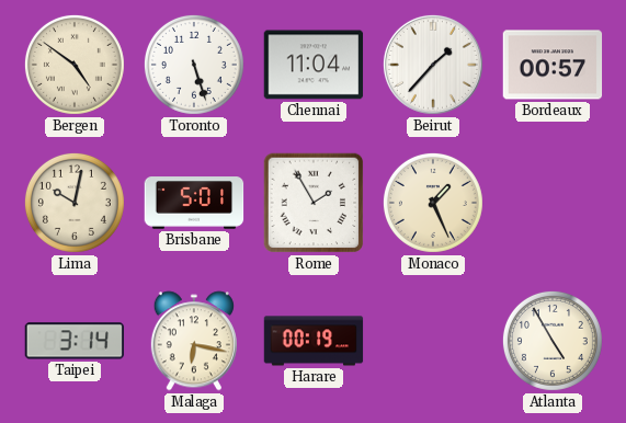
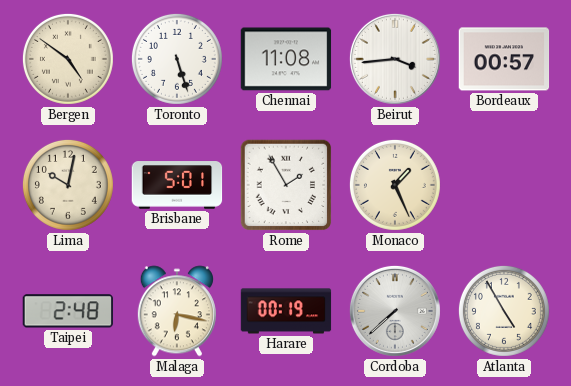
Chennai: 11:04 -> 11:08
Beirut: 1:37 -> 3:44
Taipei: 3:14 -> 2:48
Cordoba: none -> 7:38
